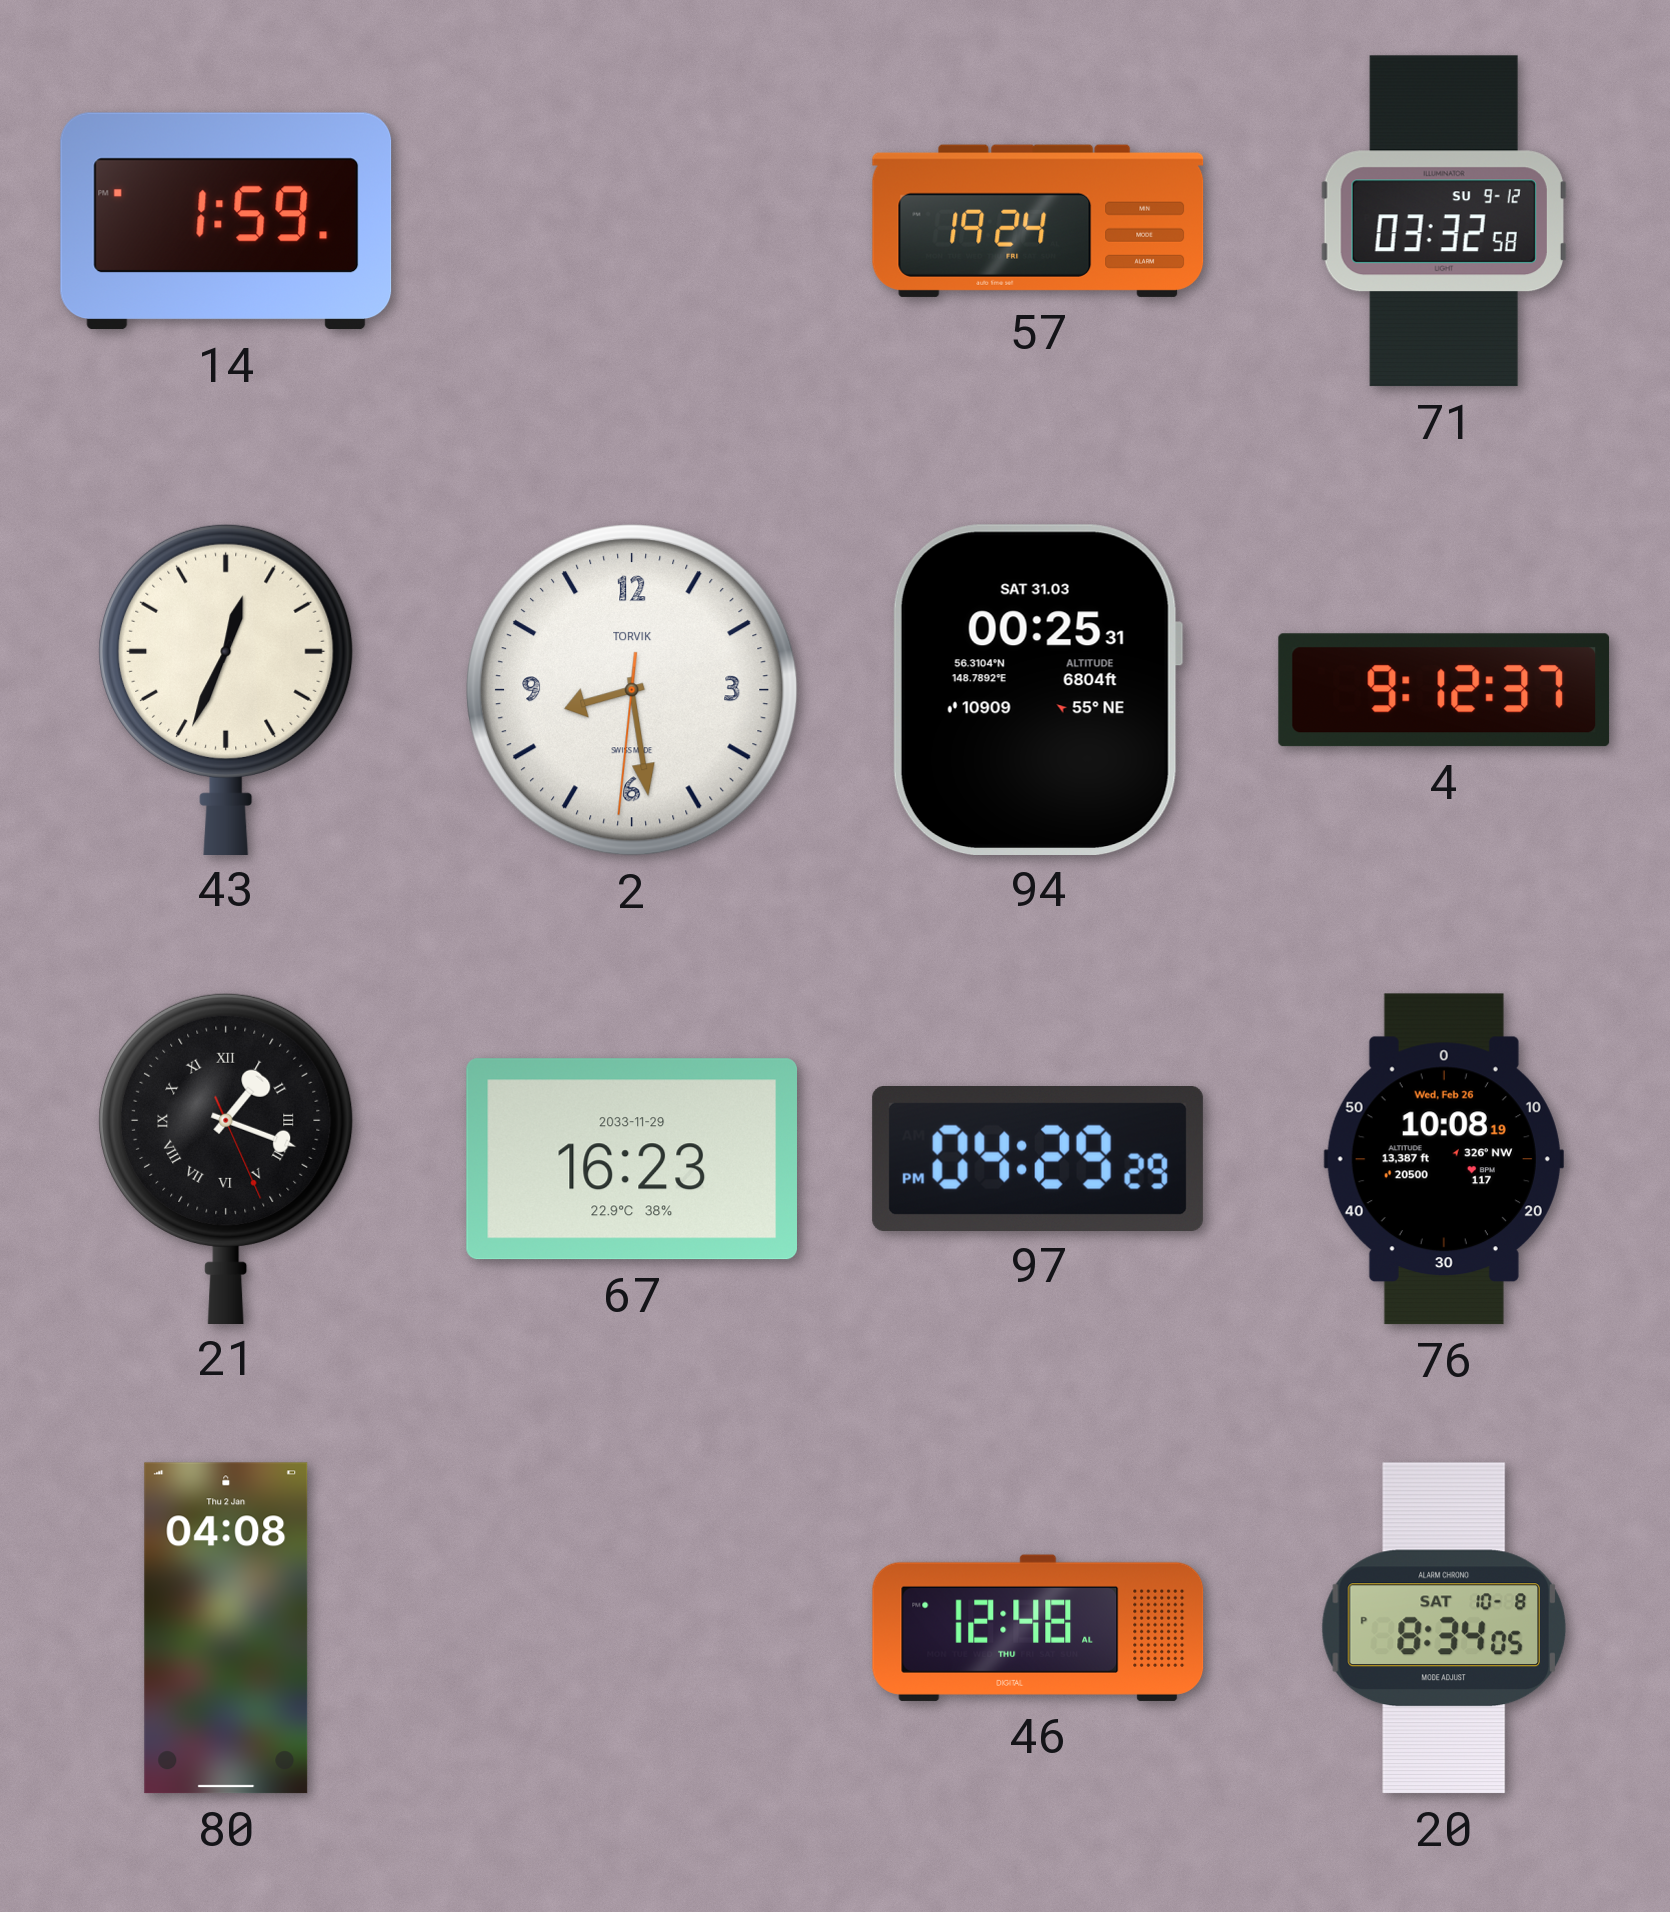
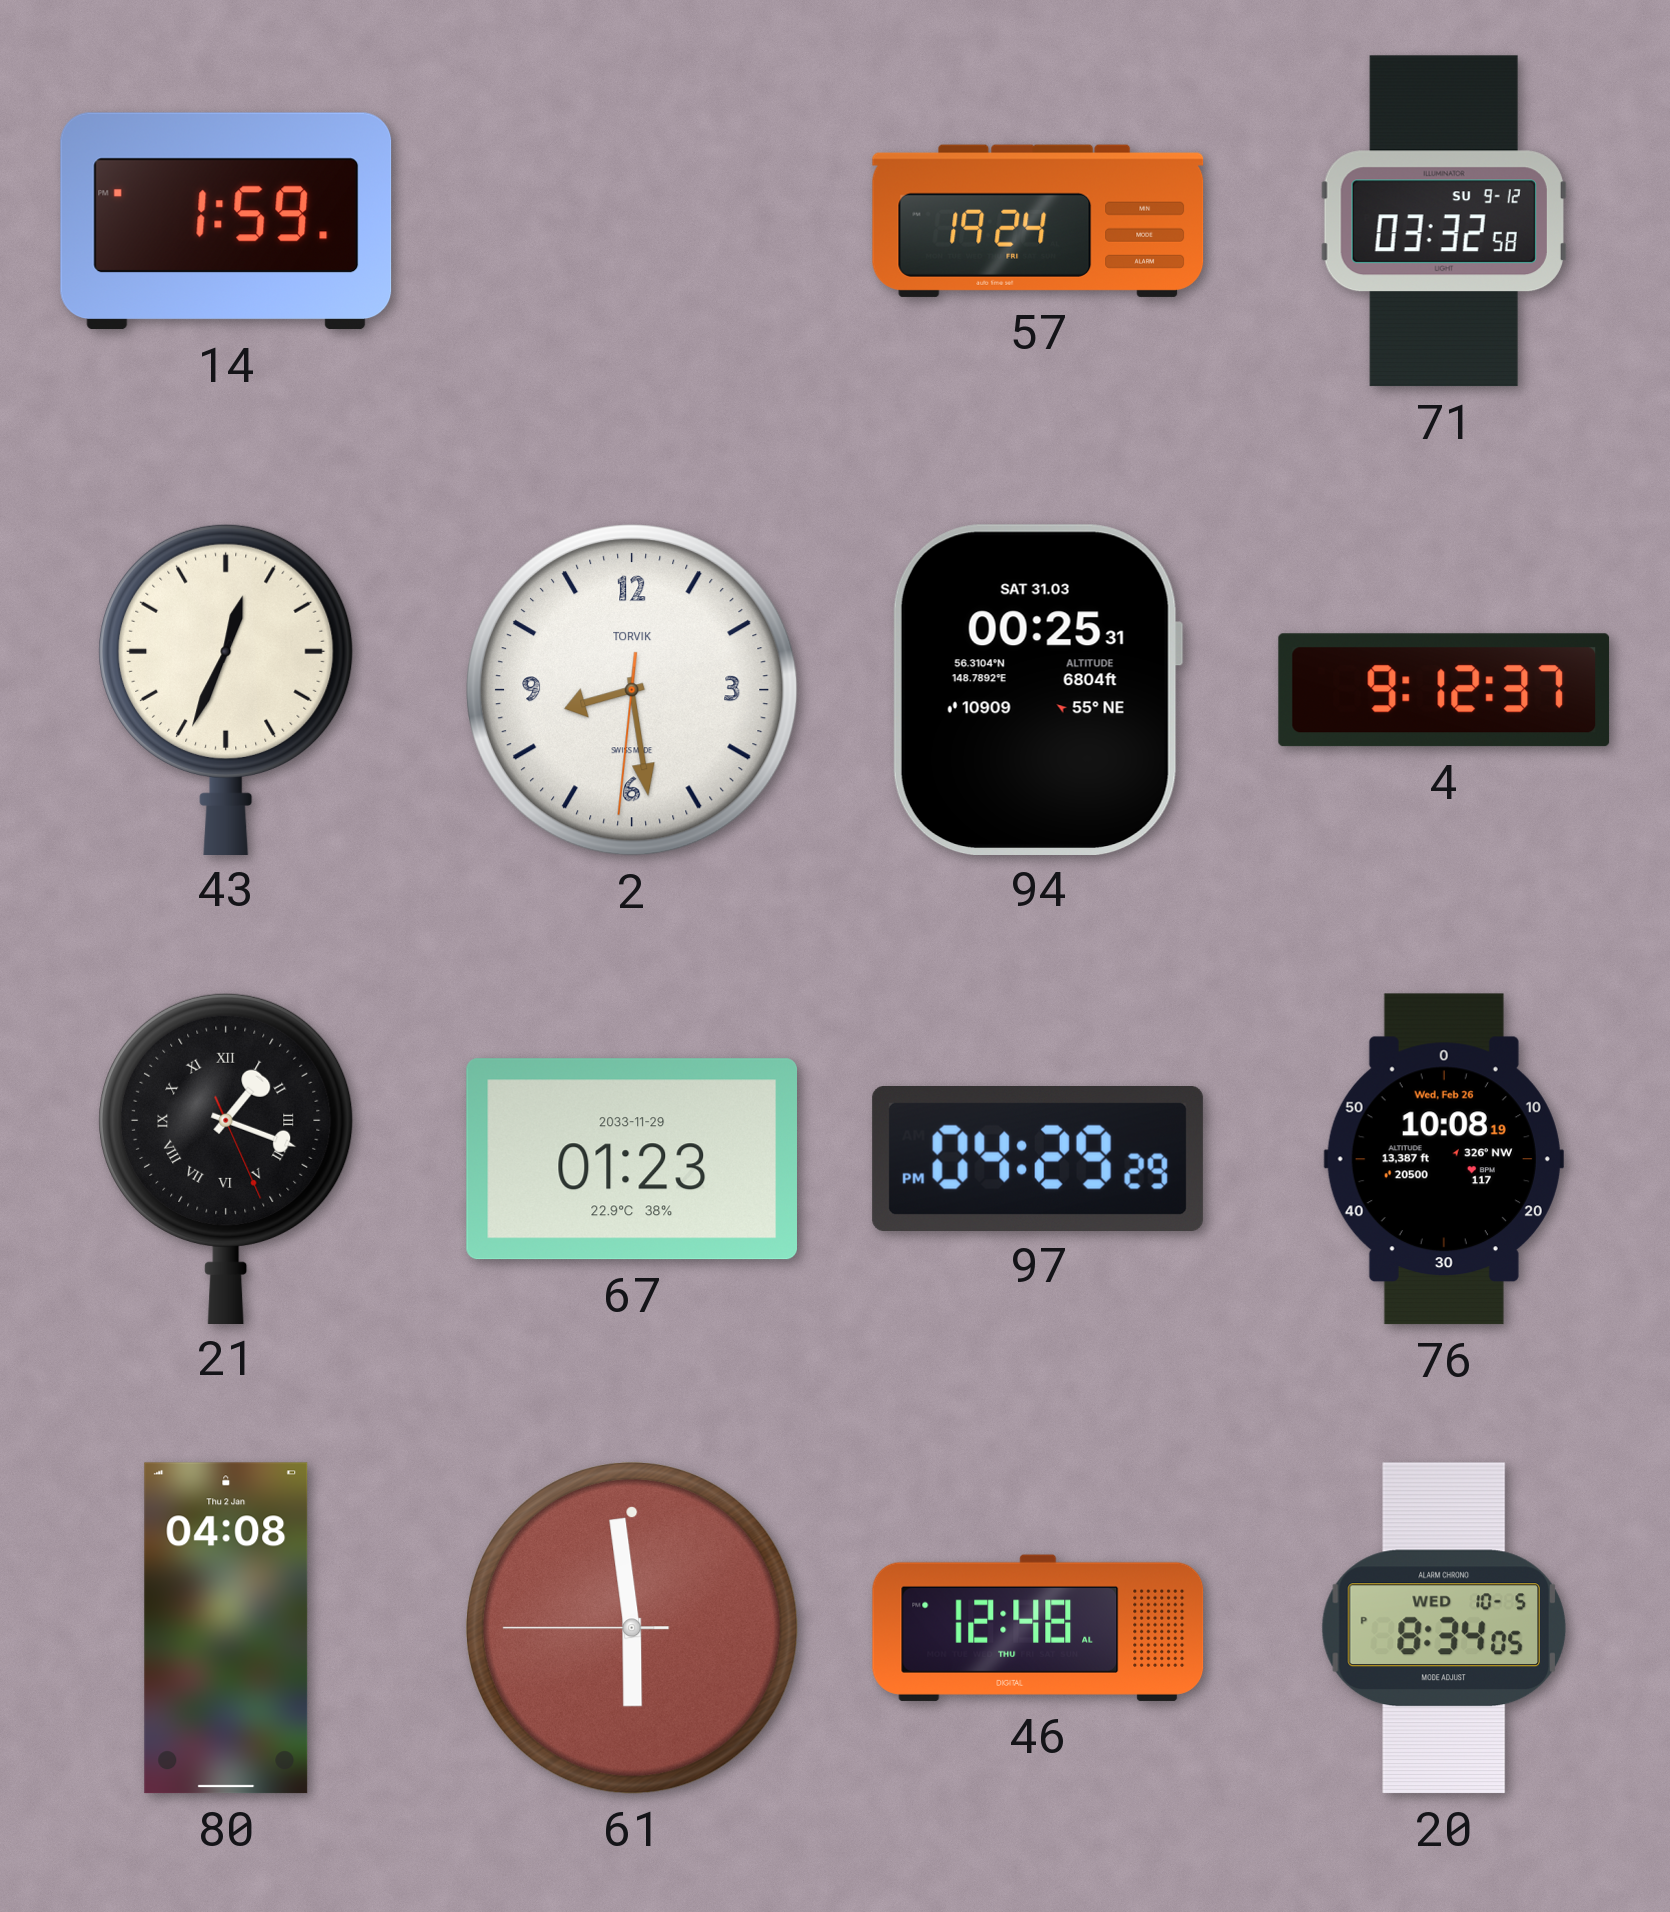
67: 16:23 -> 01:23
61: none -> 5:58
20 date: SAT 10-8 -> WED 10-5
